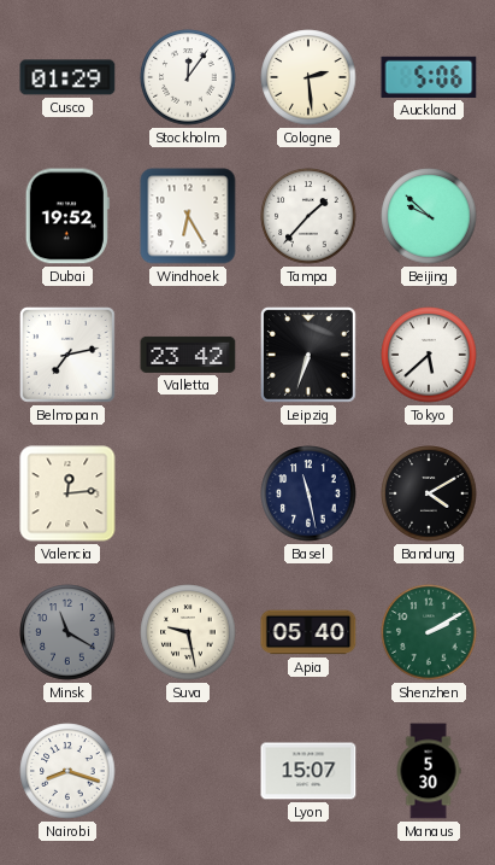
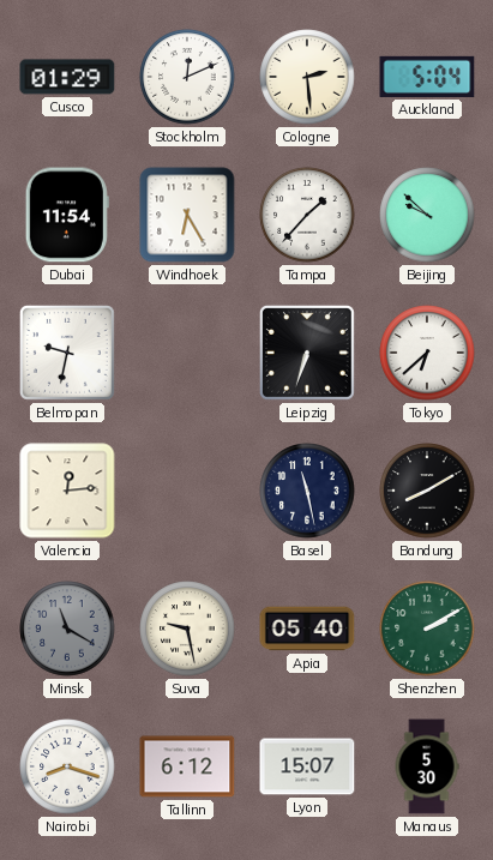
Stockholm: 12:06 -> 12:11
Auckland: 5:06 -> 5:04
Dubai: 19:52 -> 11:54
Belmopan: 7:13 -> 9:32
Valletta: 23:42 -> none
Tokyo: 5:38 -> 6:38
Bandung: 4:10 -> 8:10
Tallinn: none -> 6:12
